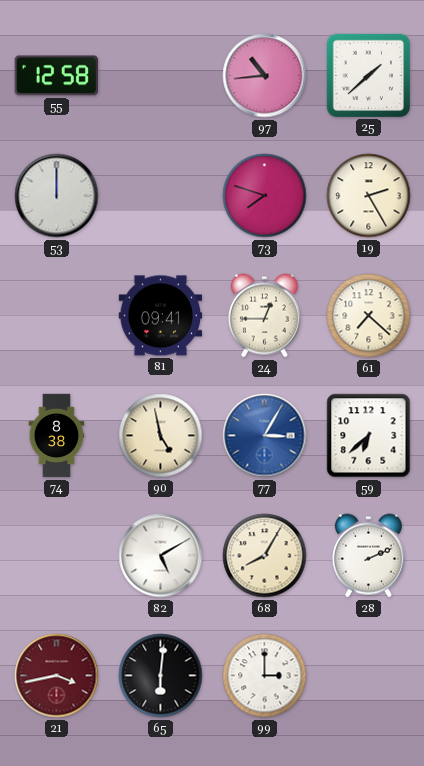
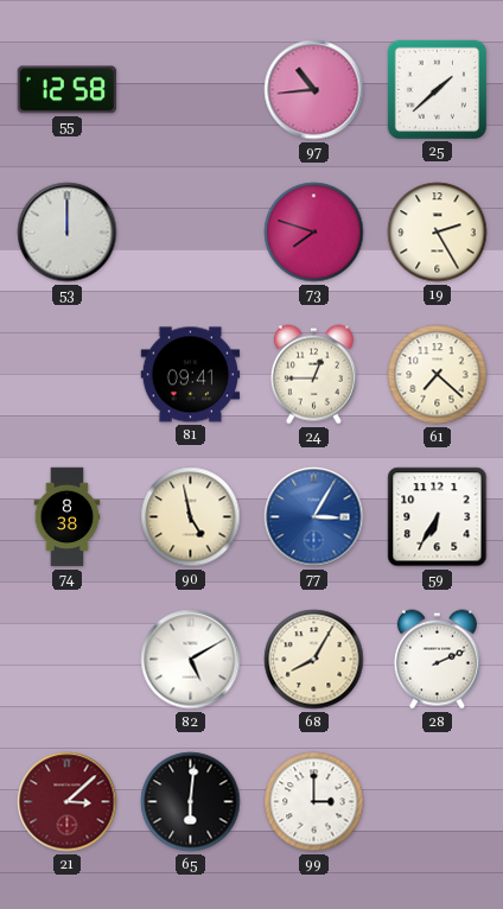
59: 6:38 -> 6:35
21: 3:43 -> 3:08
